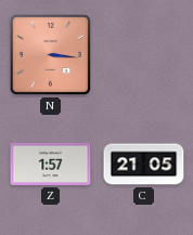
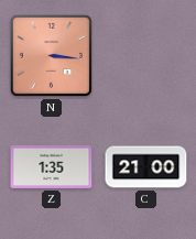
Z: 1:57 -> 1:35
C: 21:05 -> 21:00
